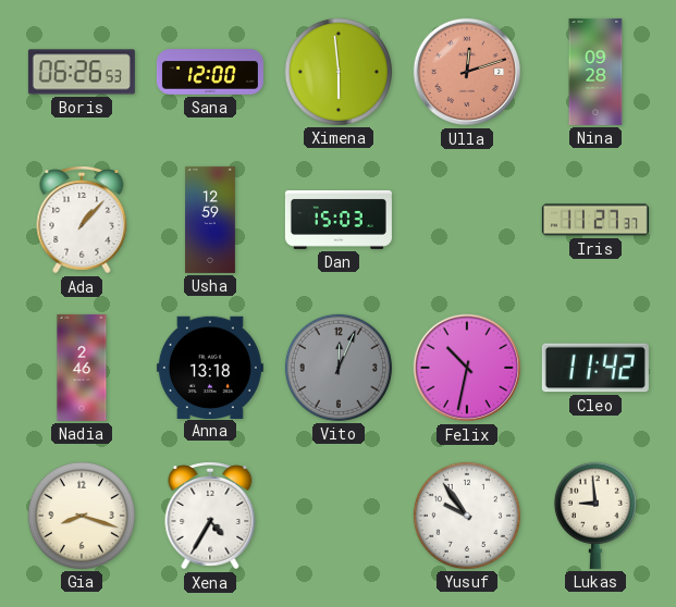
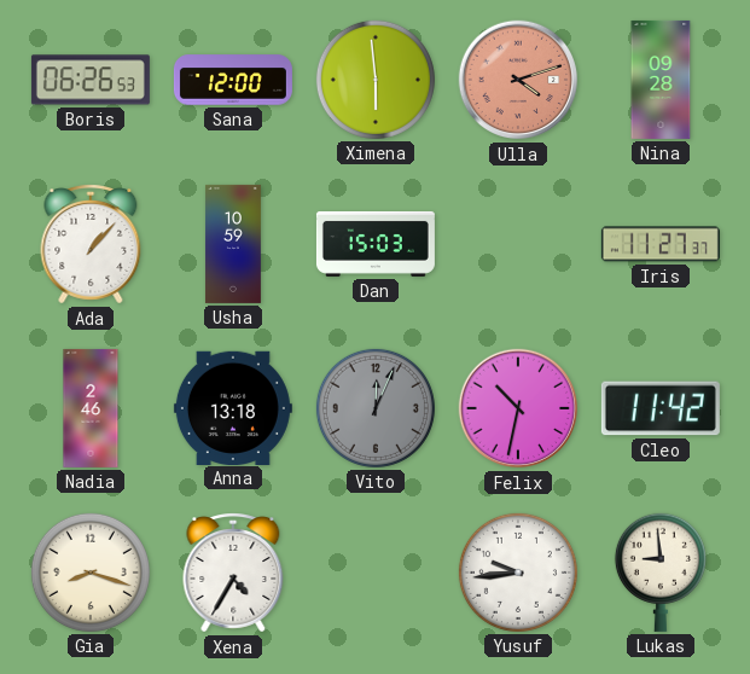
Ulla: 12:12 -> 4:12
Usha: 12:59 -> 10:59
Yusuf: 9:54 -> 9:44
